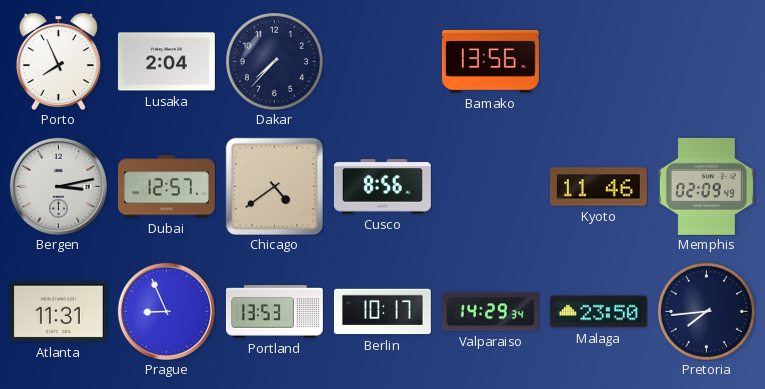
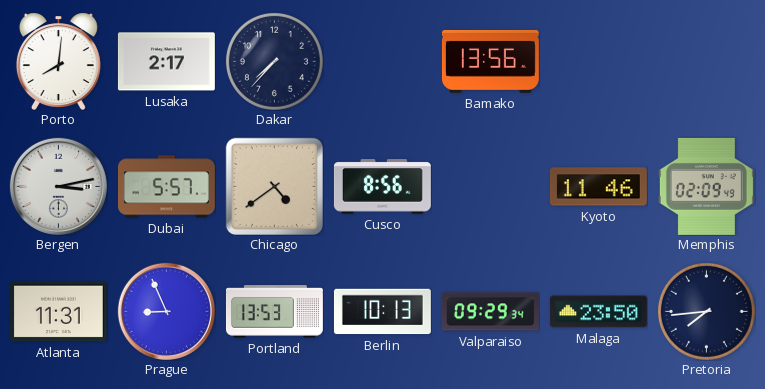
Porto: 7:56 -> 8:01
Lusaka: 2:04 -> 2:17
Dubai: 12:57 -> 5:57
Berlin: 10:17 -> 10:13
Valparaiso: 14:29 -> 09:29
